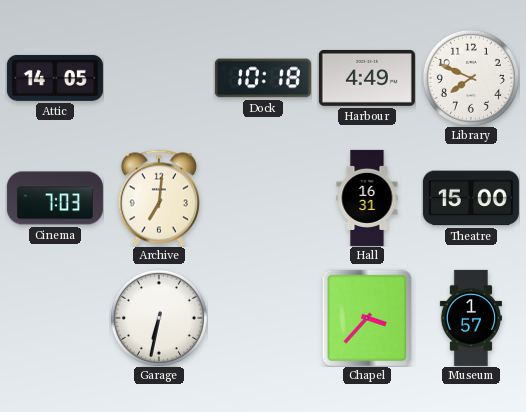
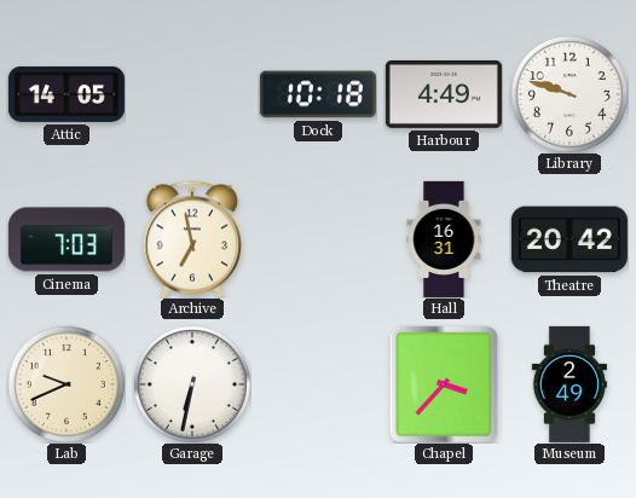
Library: 7:49 -> 9:48
Archive: 7:01 -> 6:58
Theatre: 15:00 -> 20:42
Lab: none -> 9:41
Museum: 1:57 -> 2:49
